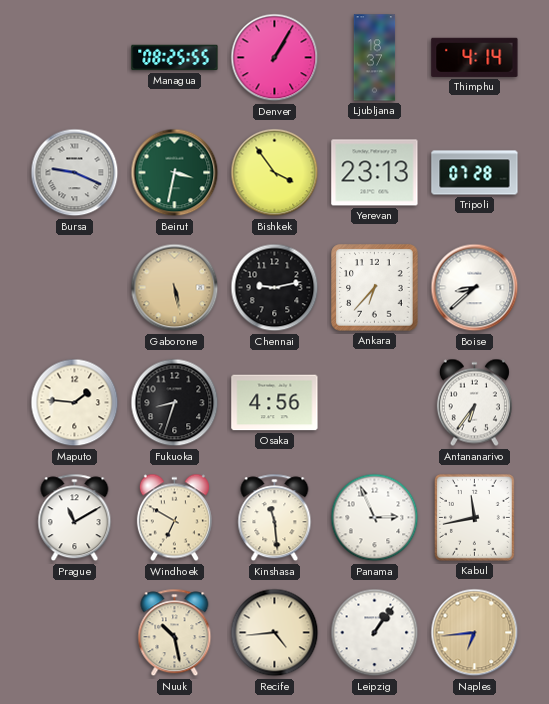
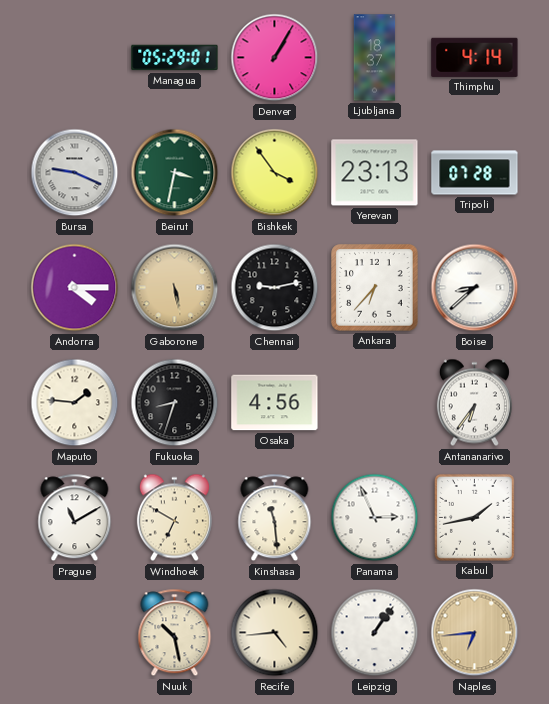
Managua: 08:25 -> 05:29
Andorra: none -> 4:15
Kabul: 11:43 -> 1:43
